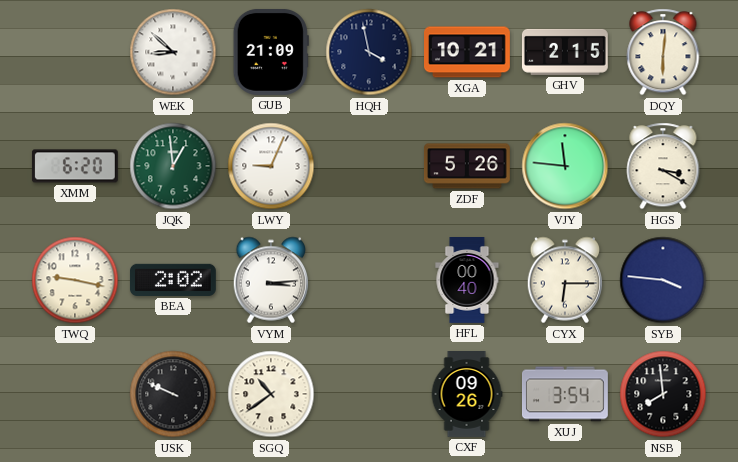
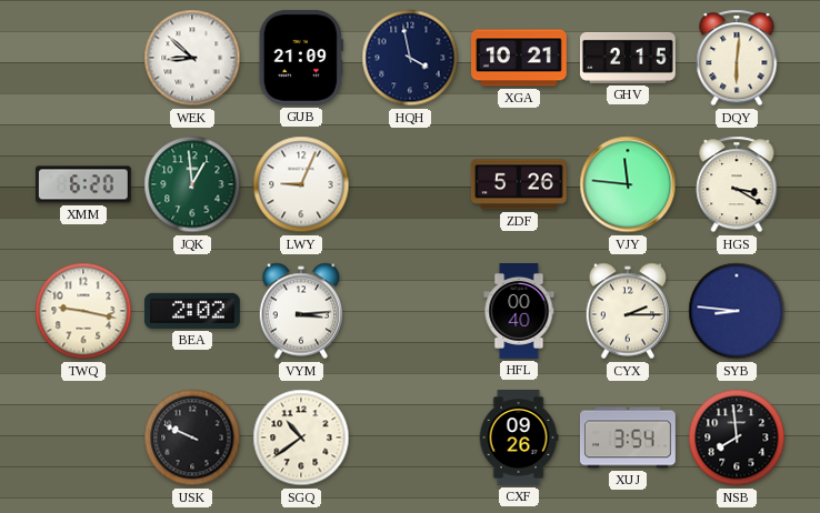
CYX: 6:15 -> 2:15
SYB: 3:46 -> 8:46
